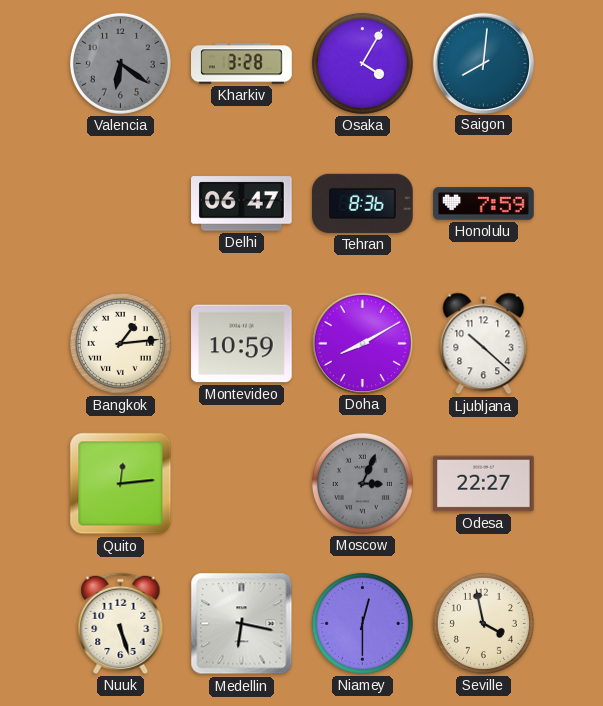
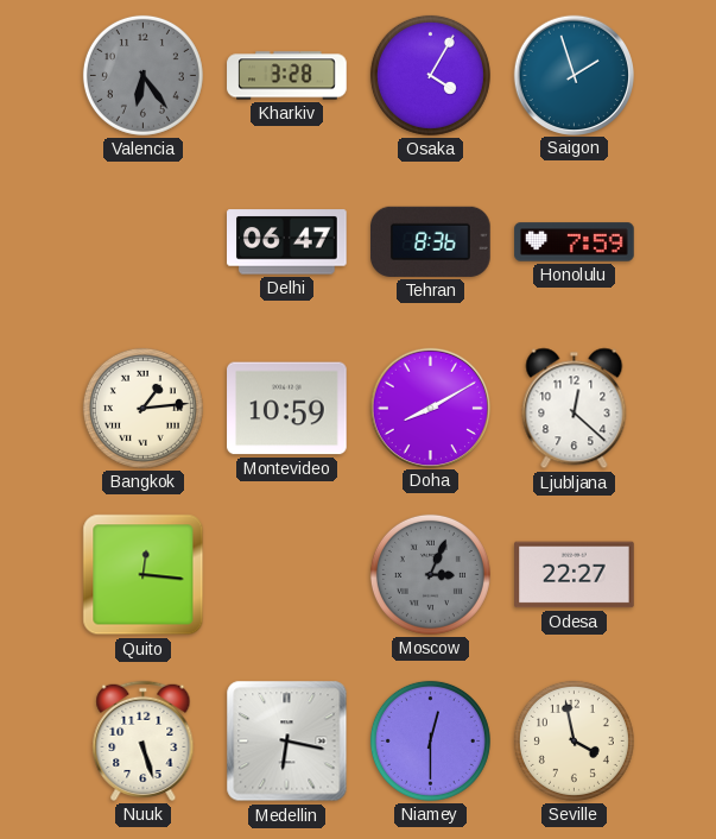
Valencia: 6:21 -> 6:24
Saigon: 8:01 -> 1:57
Ljubljana: 10:22 -> 12:22
Quito: 12:14 -> 12:16
